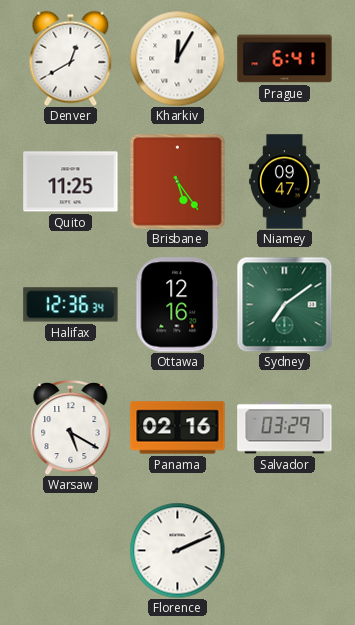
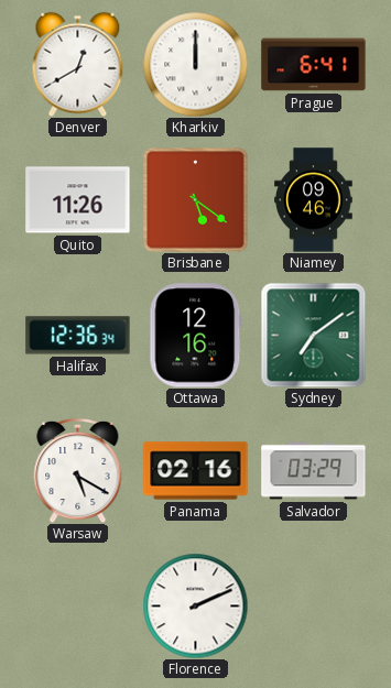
Kharkiv: 12:05 -> 12:00
Quito: 11:25 -> 11:26
Brisbane: 5:24 -> 5:21
Niamey: 09:47 -> 09:46
